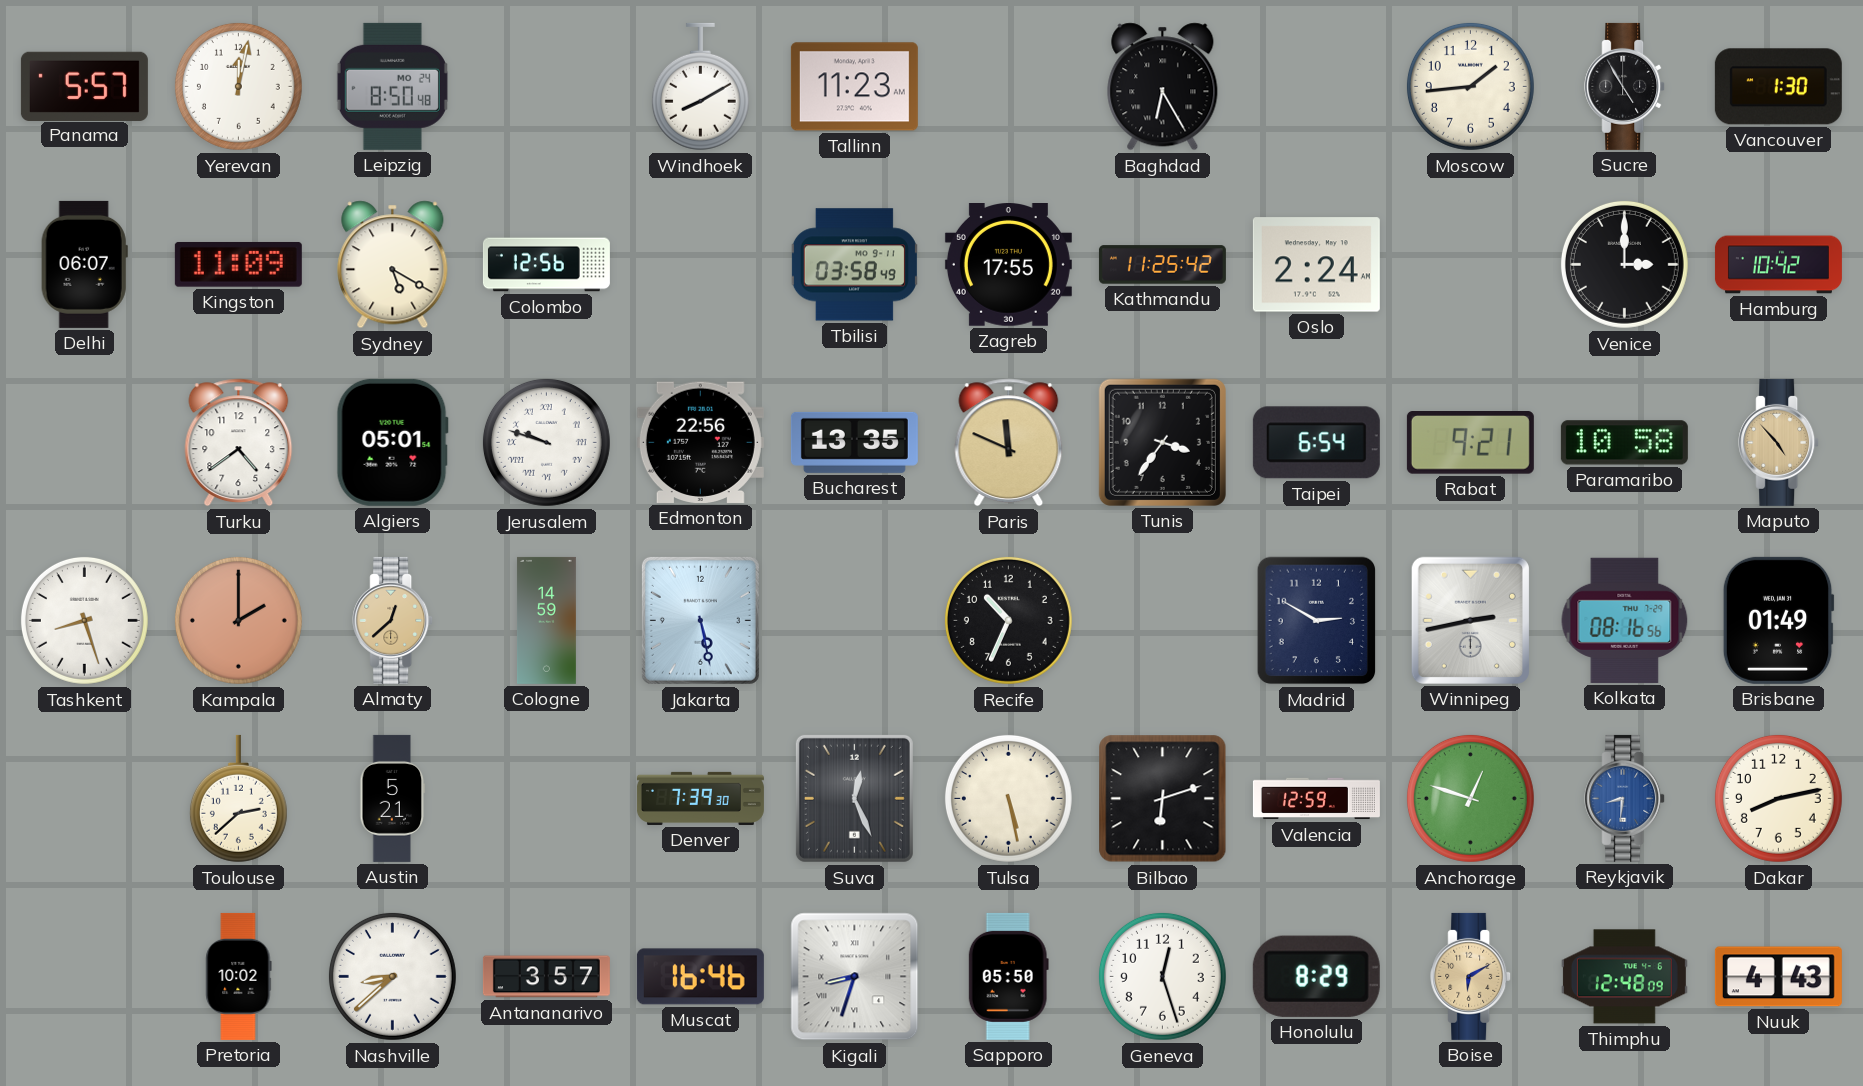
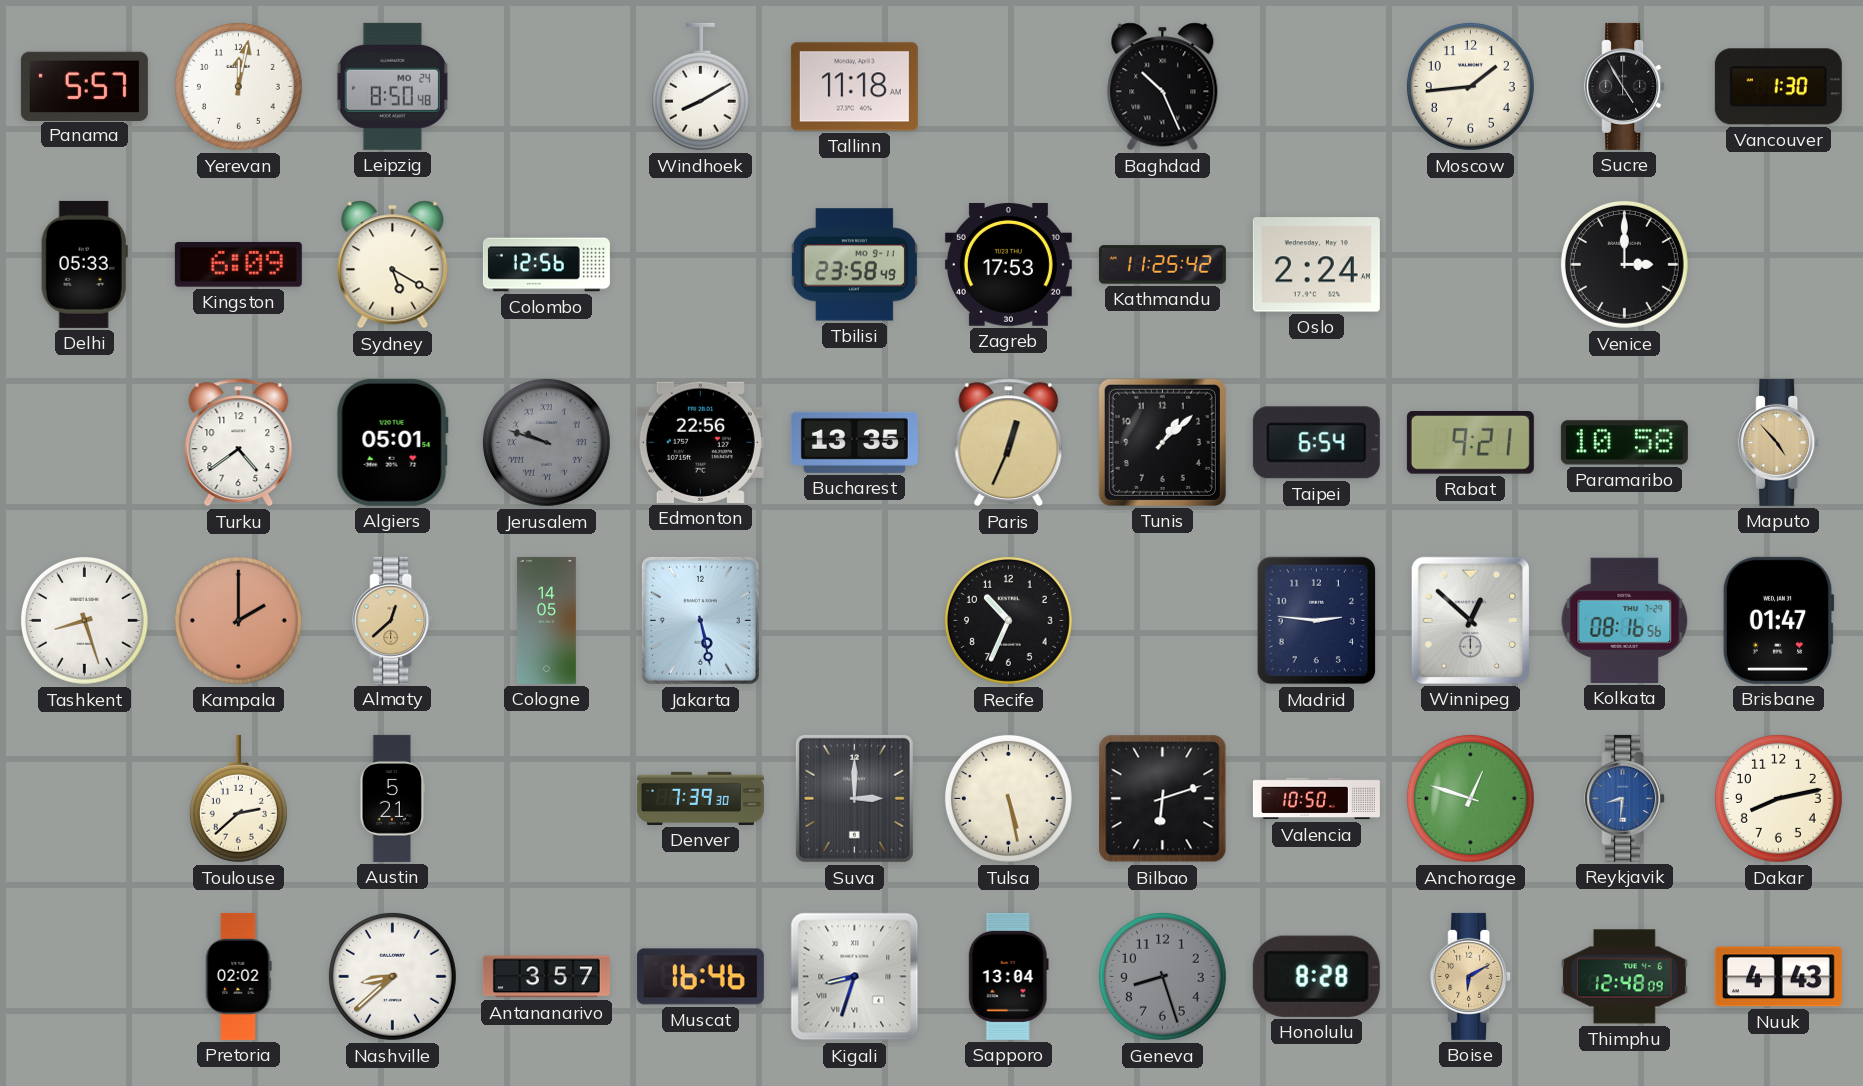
Tallinn: 11:23 -> 11:18
Baghdad: 6:25 -> 10:26
Delhi: 06:07 -> 05:33
Kingston: 11:09 -> 6:09
Tbilisi: 03:58 -> 23:58
Zagreb: 17:55 -> 17:53
Hamburg: 10:42 -> none
Jerusalem dial: white -> grey
Paris: 11:49 -> 12:34
Tunis: 3:36 -> 1:08
Cologne: 14:59 -> 14:05
Madrid: 2:50 -> 2:46
Winnipeg: 2:43 -> 12:52
Brisbane: 01:49 -> 01:47
Suva: 12:26 -> 3:00
Valencia: 12:59 -> 10:50
Pretoria: 10:02 -> 02:02
Sapporo: 05:50 -> 13:04
Geneva: 12:27 -> 8:27
Geneva dial: white -> grey
Honolulu: 8:29 -> 8:28
